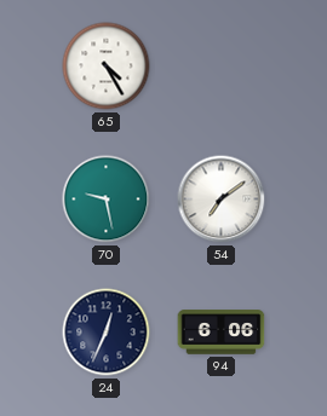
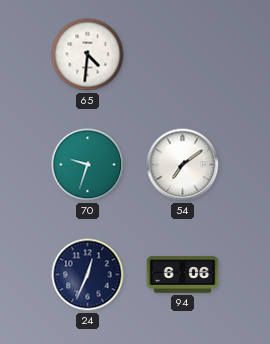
65: 4:25 -> 4:31
70: 9:28 -> 9:33
